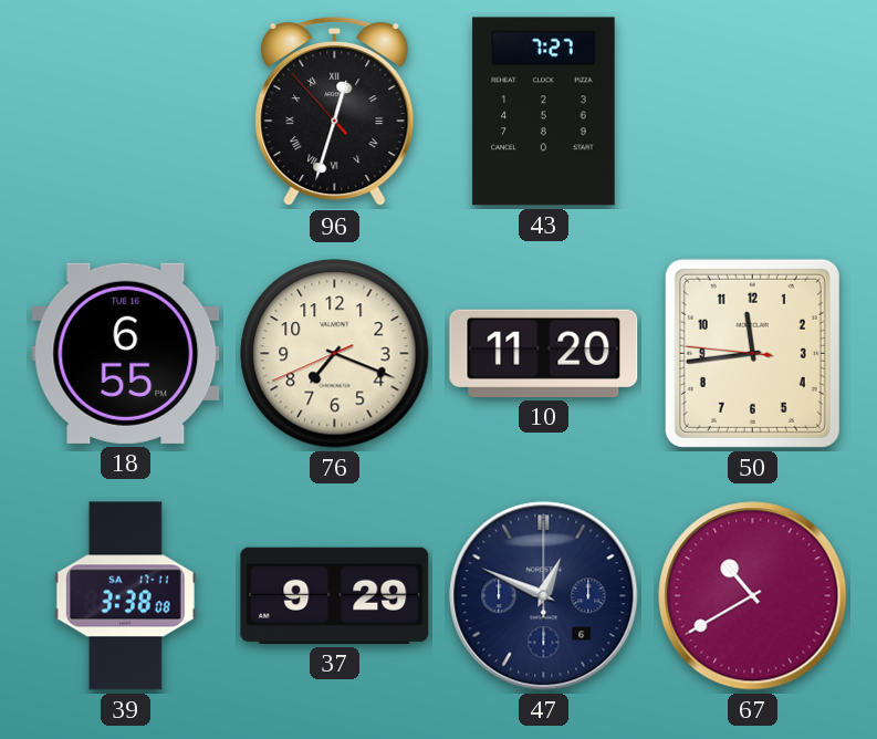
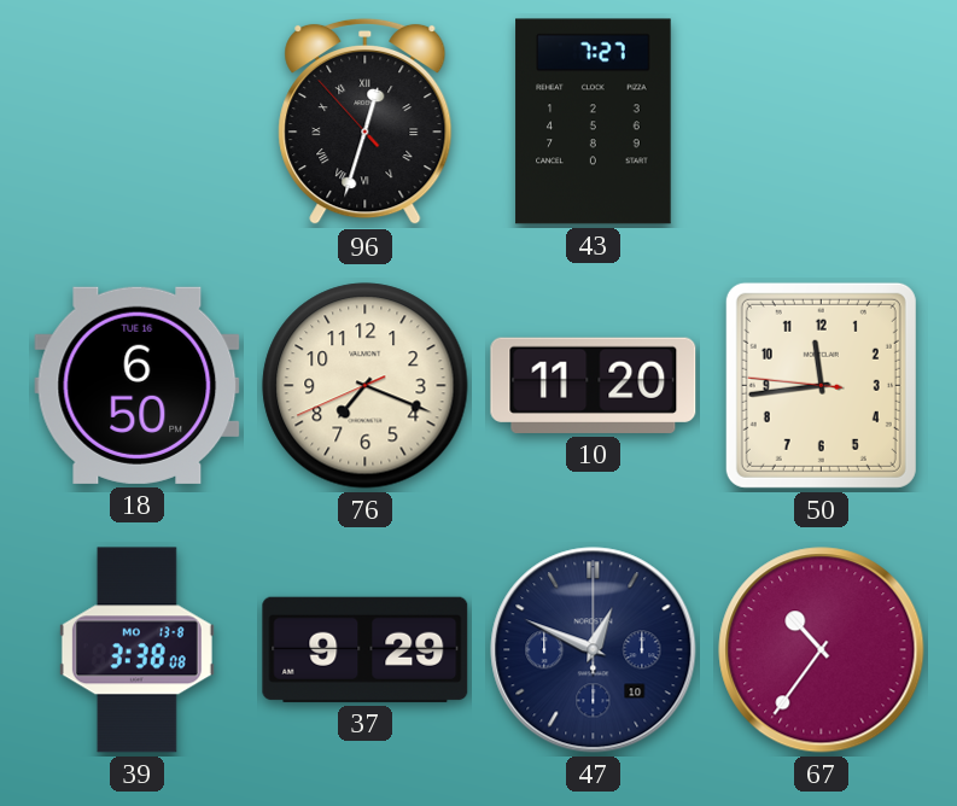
18: 6:55 -> 6:50
39 date: SA 17-11 -> MO 13-8
47 date: 6 -> 10
67: 10:40 -> 10:36
